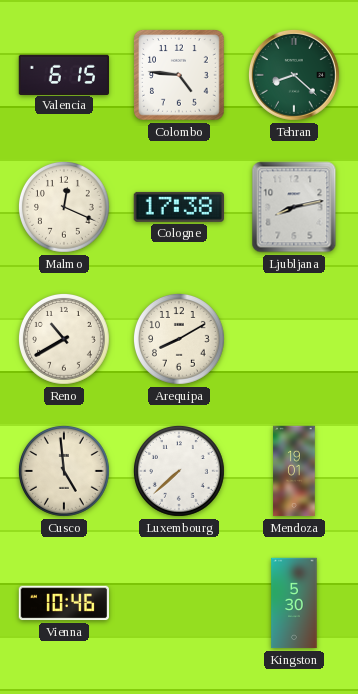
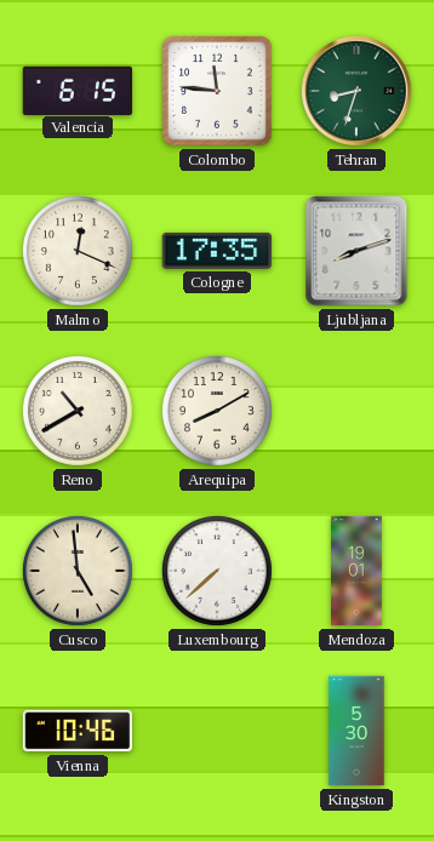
Colombo: 4:46 -> 11:46
Tehran: 8:22 -> 8:33
Cologne: 17:38 -> 17:35
Ljubljana: 8:13 -> 8:12
